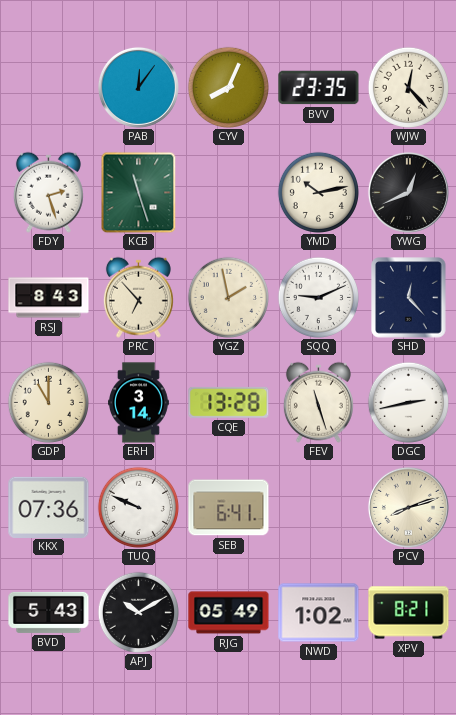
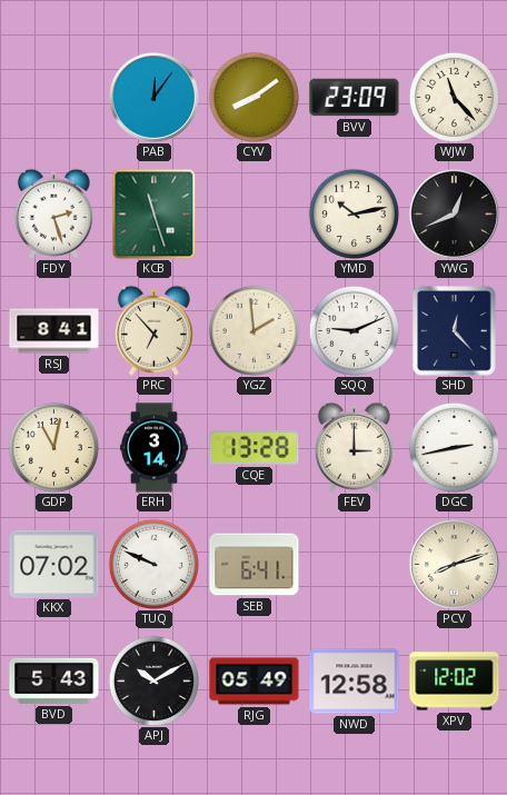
CYV: 8:04 -> 8:09
BVV: 23:35 -> 23:09
WJW: 12:23 -> 11:23
RSJ: 8:43 -> 8:41
YGZ: 1:58 -> 1:59
GDP: 11:00 -> 11:02
FEV: 11:27 -> 3:00
KKX: 07:36 -> 07:02
NWD: 1:02 -> 12:58
XPV: 8:21 -> 12:02
